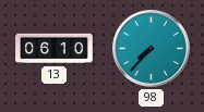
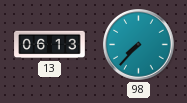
13: 06:10 -> 06:13
